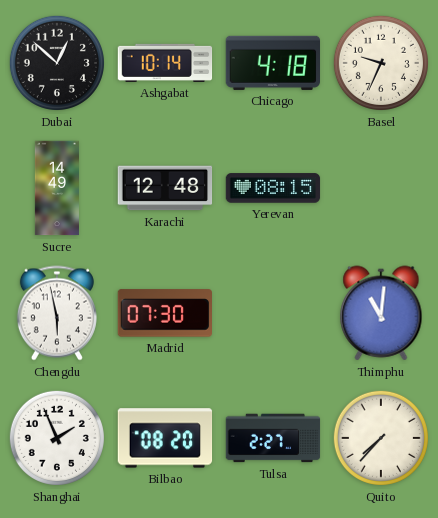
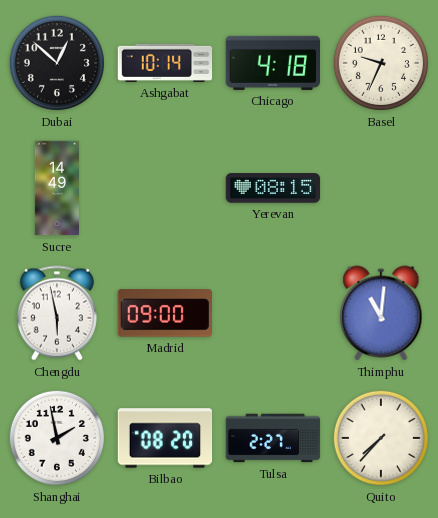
Karachi: 12:48 -> none
Madrid: 07:30 -> 09:00
Shanghai: 1:56 -> 1:58
